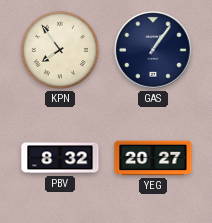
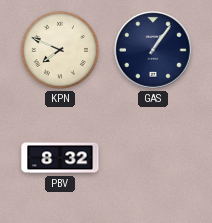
KPN: 7:54 -> 7:49
YEG: 20:27 -> none
